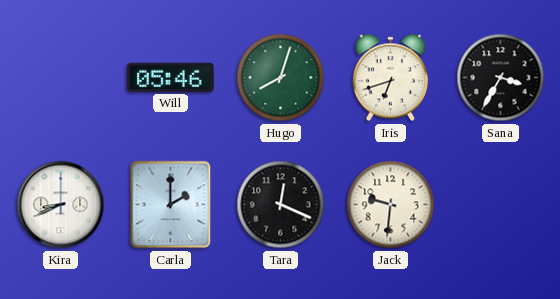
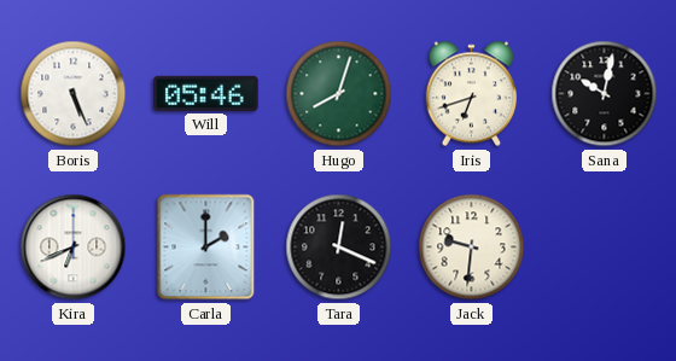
Boris: none -> 5:26
Sana: 3:35 -> 10:02
Kira: 8:41 -> 6:41
